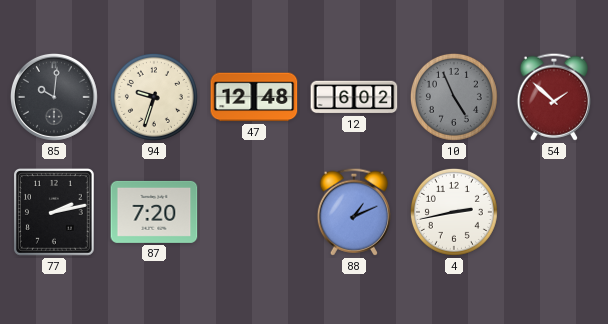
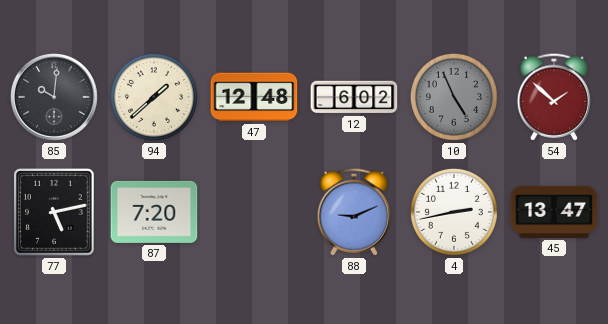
94: 9:33 -> 1:38
77: 2:13 -> 5:13
88: 1:11 -> 9:11
45: none -> 13:47
